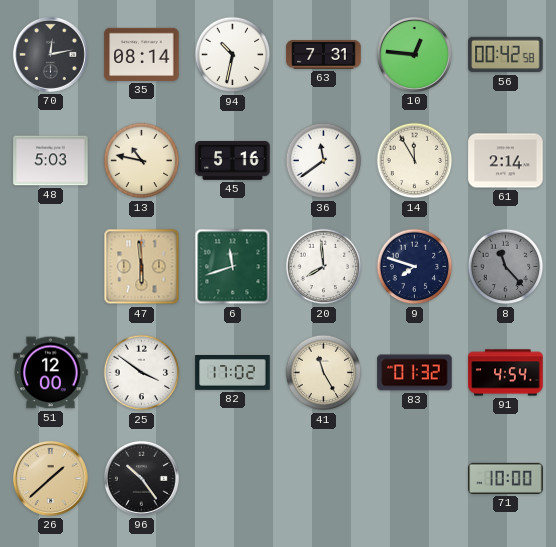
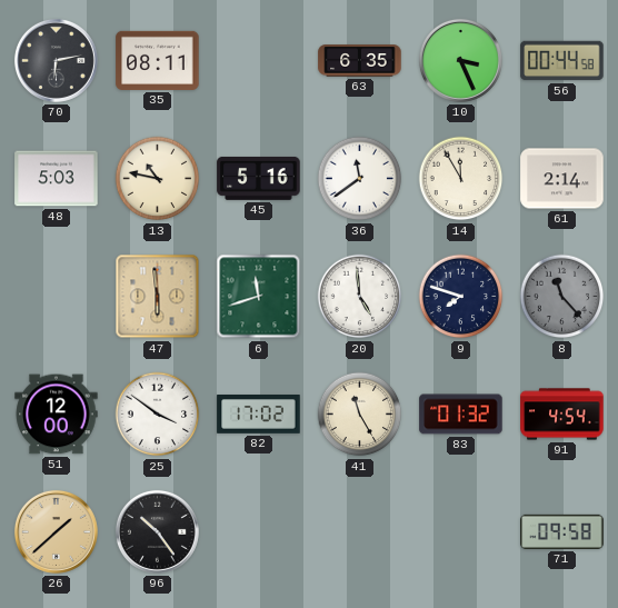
70: 12:13 -> 6:13
35: 08:14 -> 08:11
94: 10:32 -> none
63: 7:31 -> 6:35
10: 12:46 -> 3:26
56: 00:42 -> 00:44
20: 7:59 -> 4:59
71: 10:00 -> 09:58
